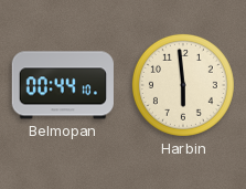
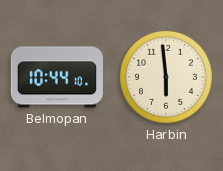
Belmopan: 00:44 -> 10:44
